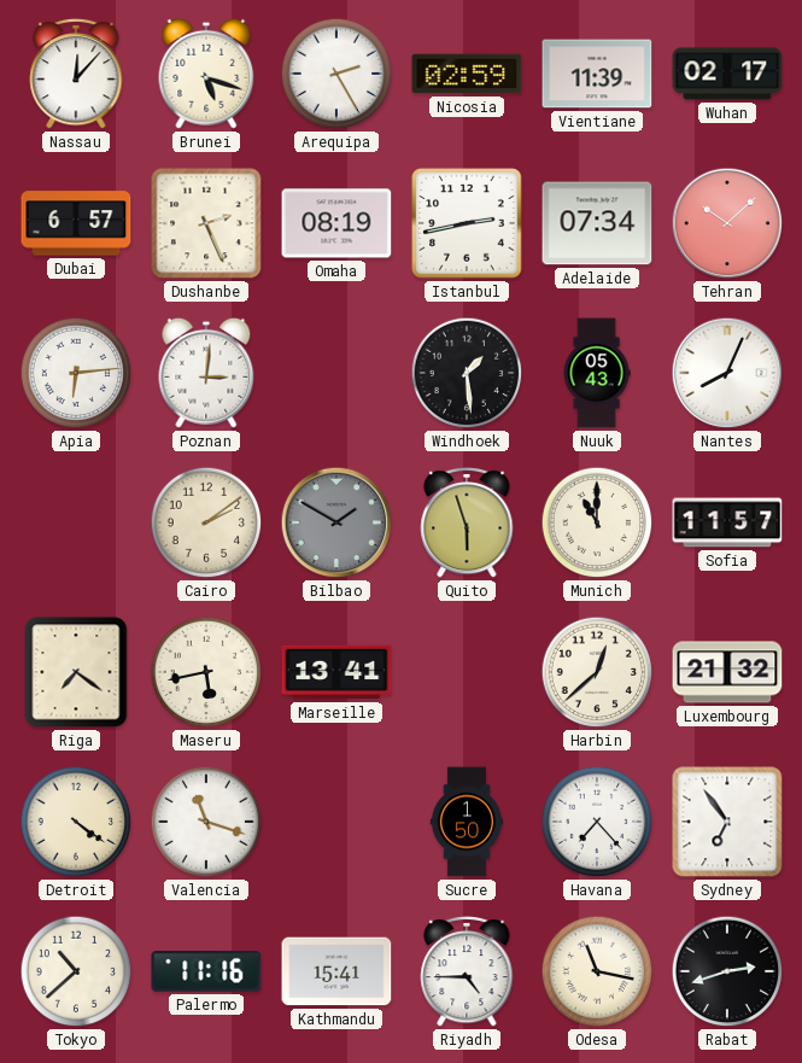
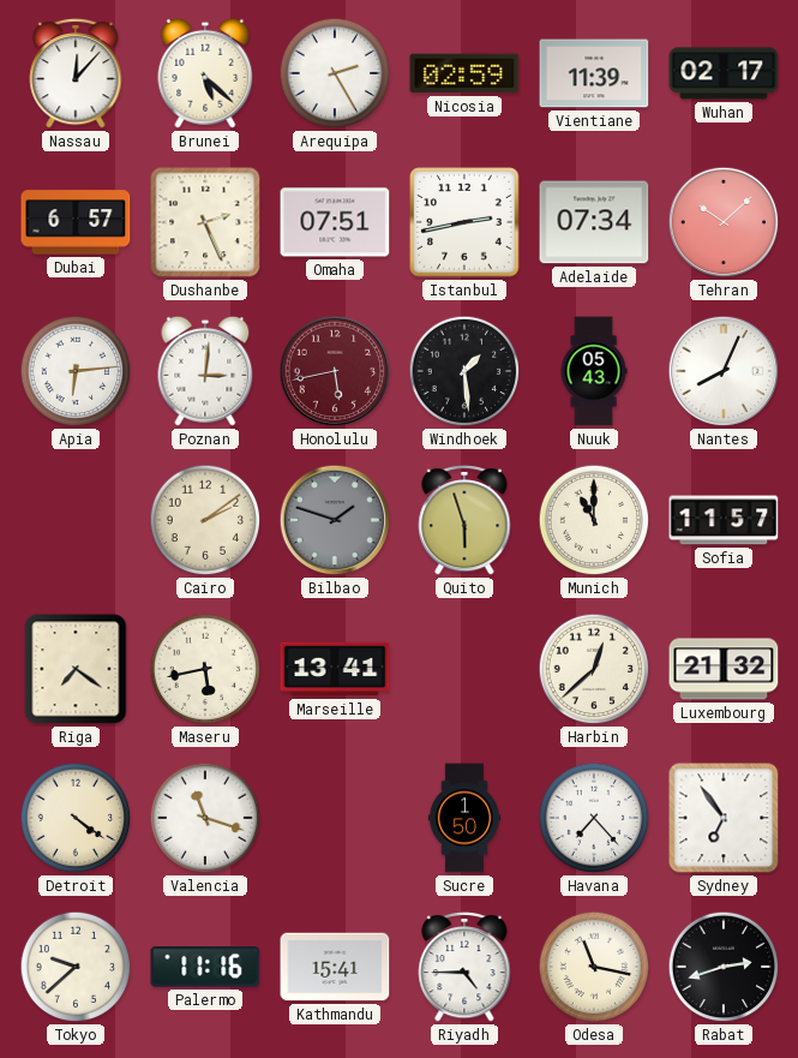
Brunei: 5:18 -> 5:22
Omaha: 08:19 -> 07:51
Honolulu: none -> 5:43
Bilbao: 1:50 -> 1:48
Tokyo: 10:38 -> 9:38
